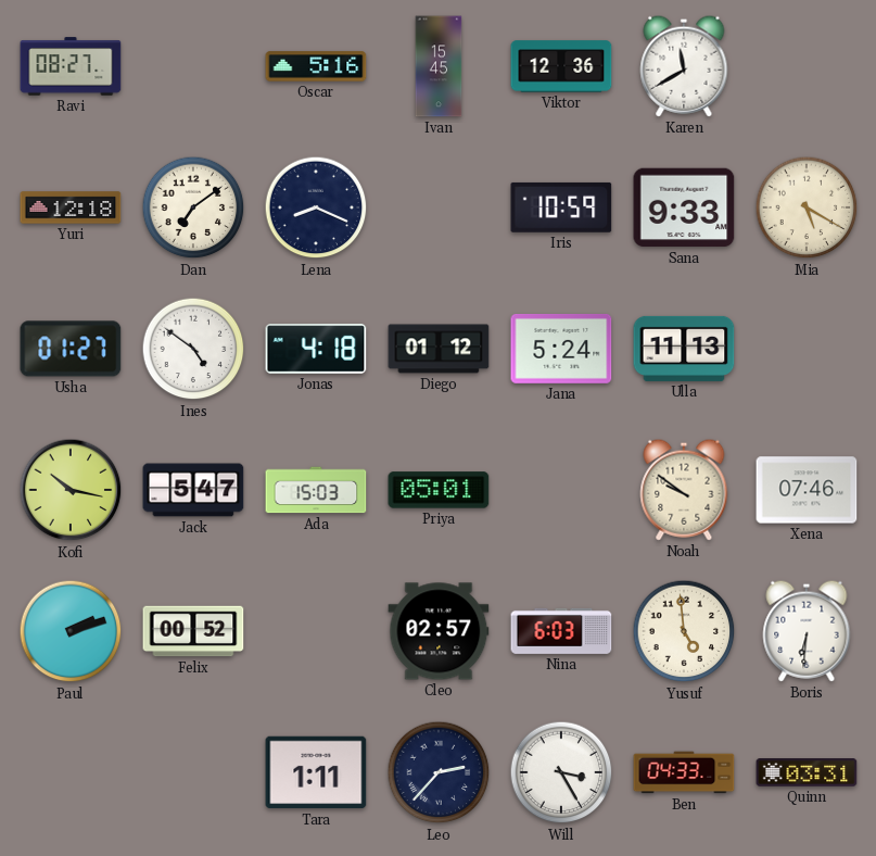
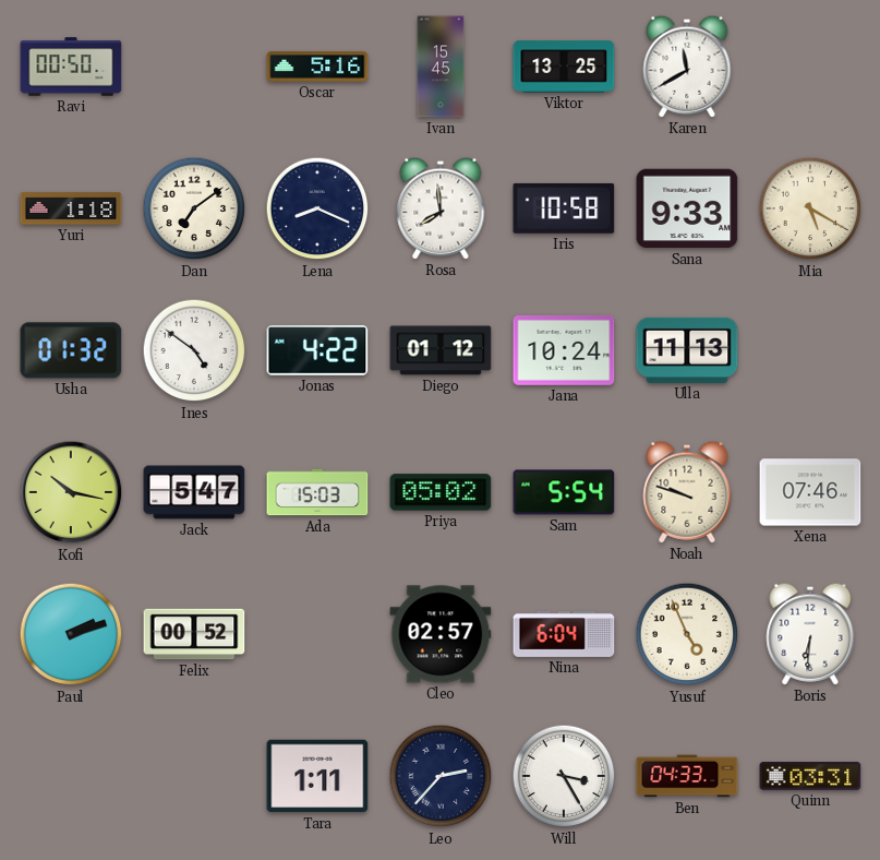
Ravi: 08:27 -> 00:50
Viktor: 12:36 -> 13:25
Yuri: 12:18 -> 1:18
Rosa: none -> 7:59
Iris: 10:59 -> 10:58
Usha: 01:27 -> 01:32
Jonas: 4:18 -> 4:22
Jana: 5:24 -> 10:24
Priya: 05:01 -> 05:02
Sam: none -> 5:54
Noah: 9:51 -> 9:48
Nina: 6:03 -> 6:04
Yusuf: 4:59 -> 4:56
